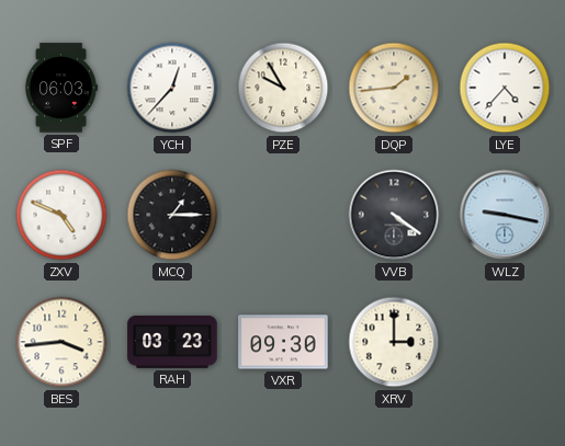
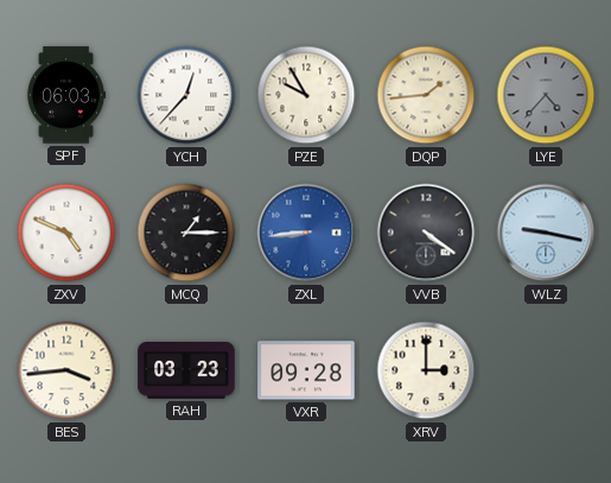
LYE dial: white -> grey
ZXL: none -> 8:44
VXR: 09:30 -> 09:28
